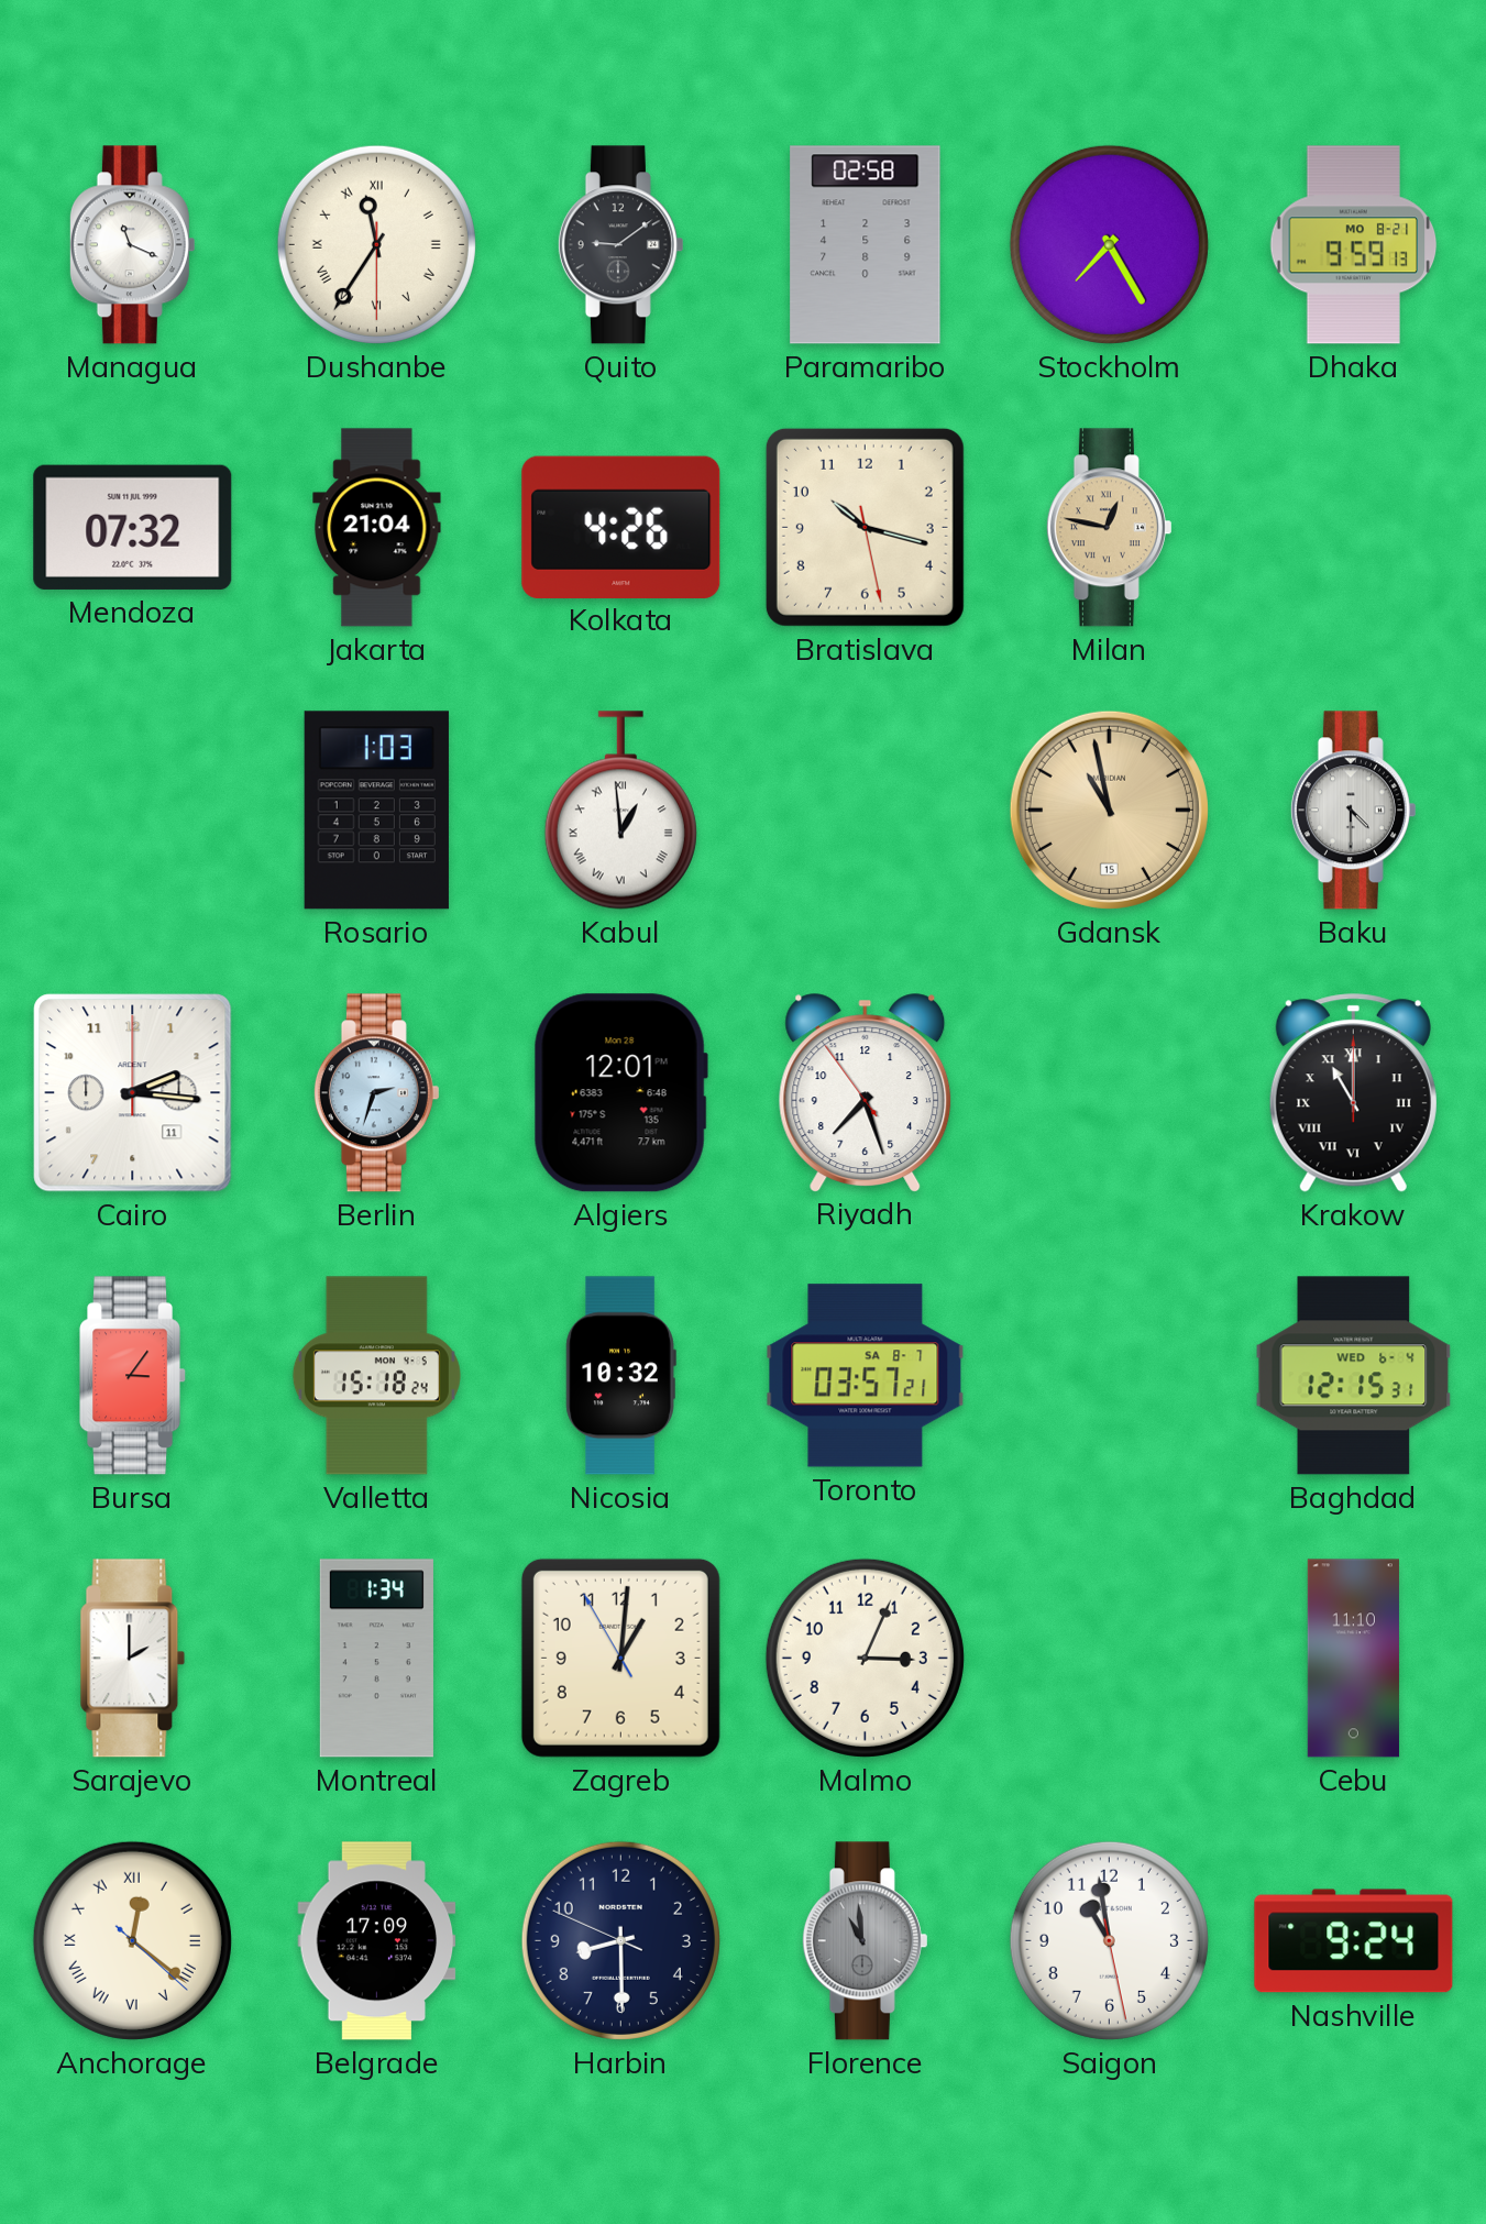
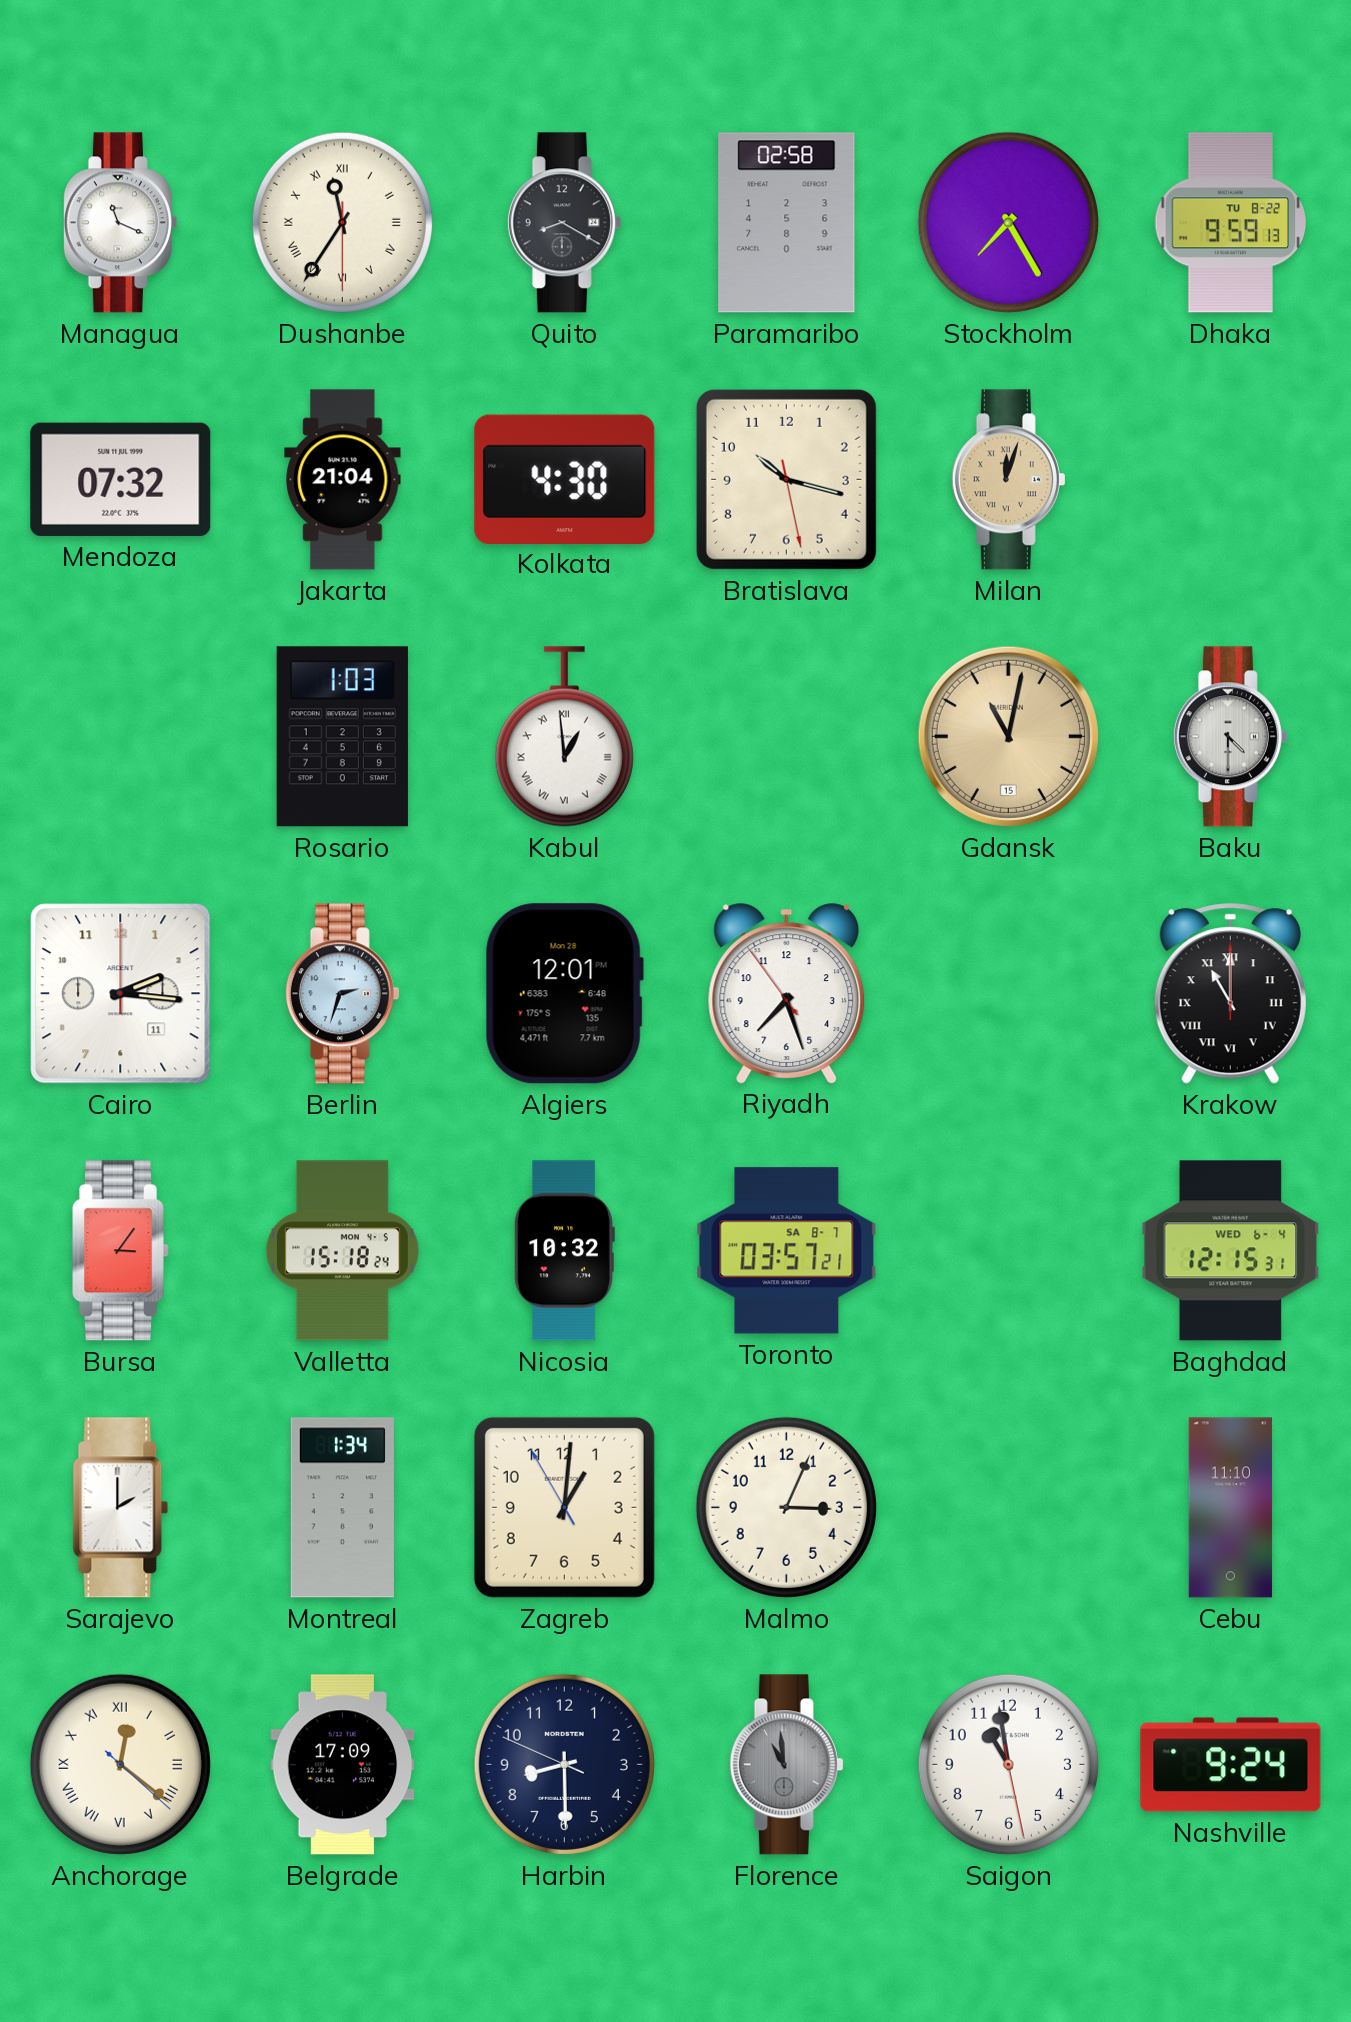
Quito: 9:09 -> 8:20
Dhaka date: MO 8-21 -> TU 8-22
Kolkata: 4:26 -> 4:30
Milan: 12:47 -> 12:03
Gdansk: 10:58 -> 11:02
